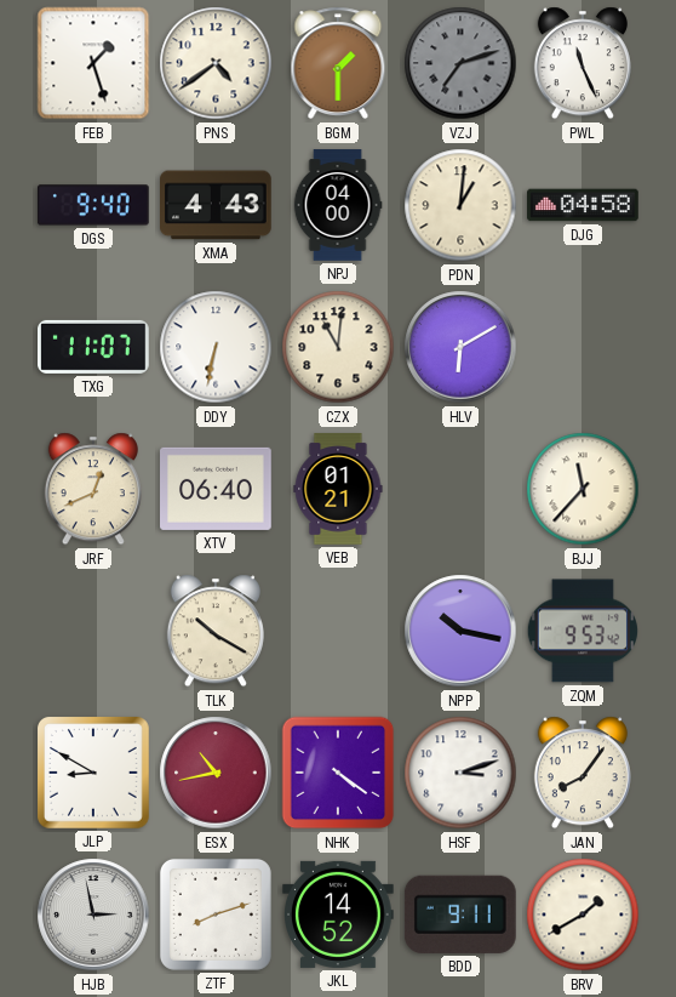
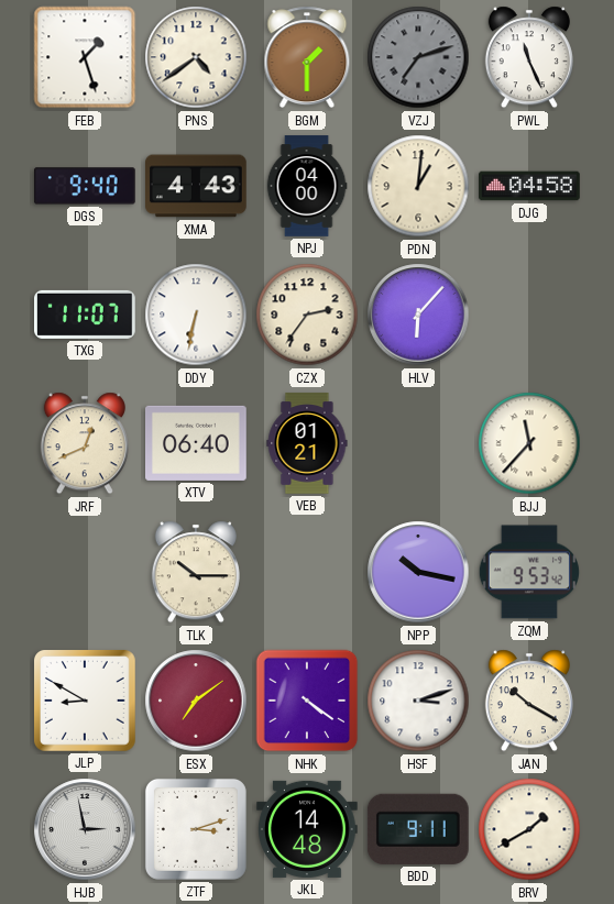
CZX: 11:01 -> 2:36
HLV: 6:10 -> 6:07
TLK: 10:20 -> 10:15
ESX: 10:43 -> 7:09
JAN: 8:06 -> 10:20
ZTF: 8:12 -> 3:12
JKL: 14:52 -> 14:48
